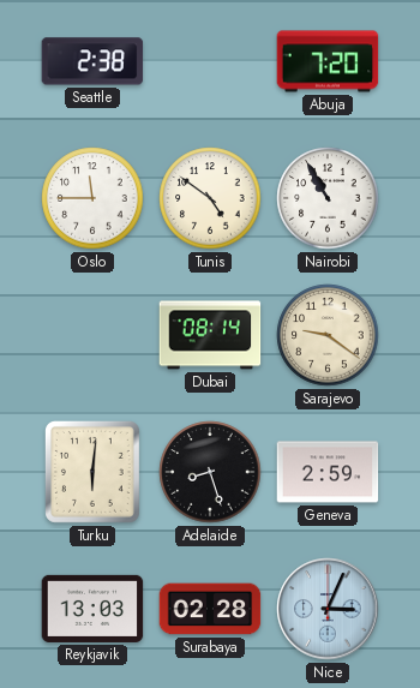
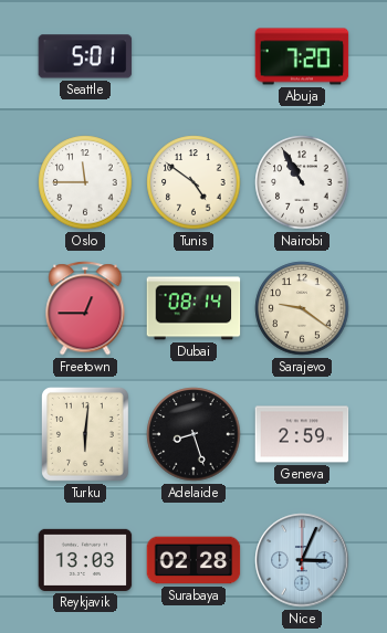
Seattle: 2:38 -> 5:01
Freetown: none -> 12:45
